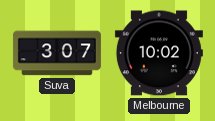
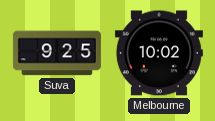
Suva: 3:07 -> 9:25
